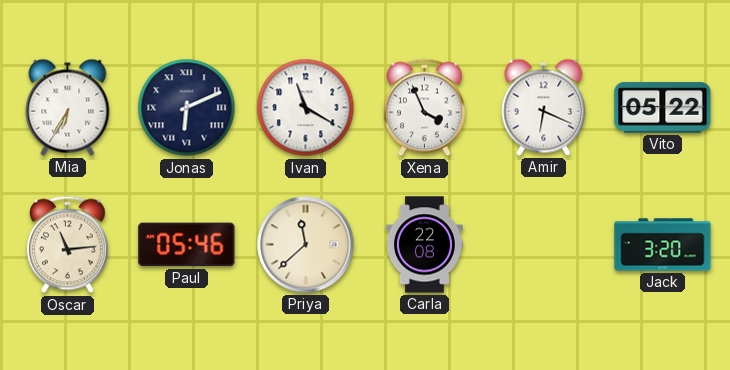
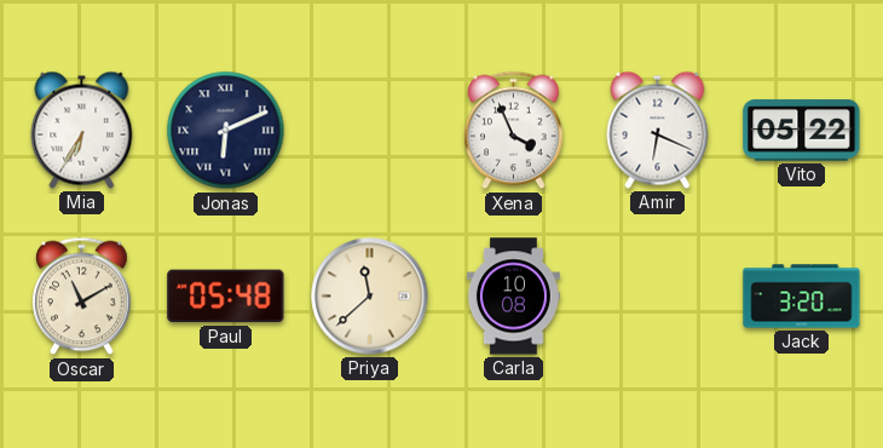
Ivan: 11:20 -> none
Oscar: 11:14 -> 11:10
Paul: 05:46 -> 05:48
Carla: 22:08 -> 10:08
